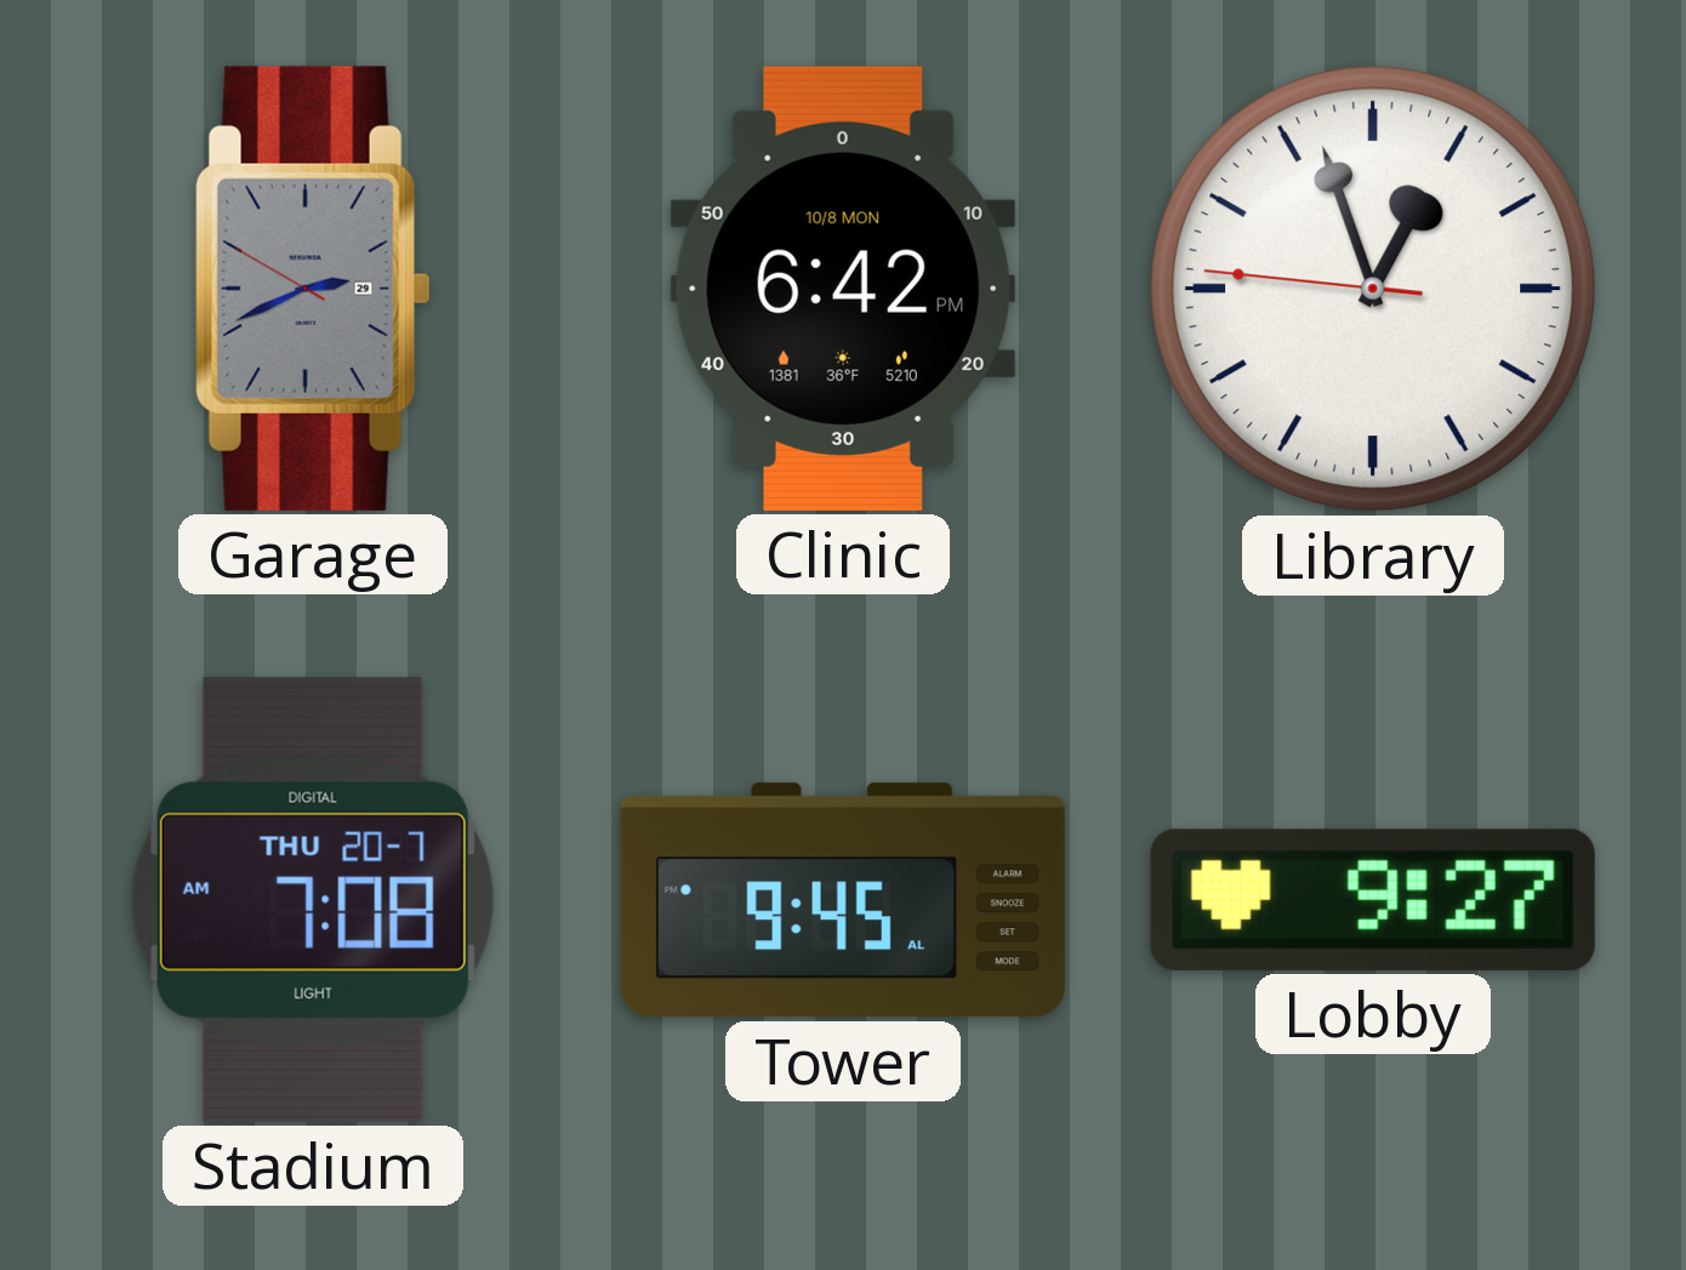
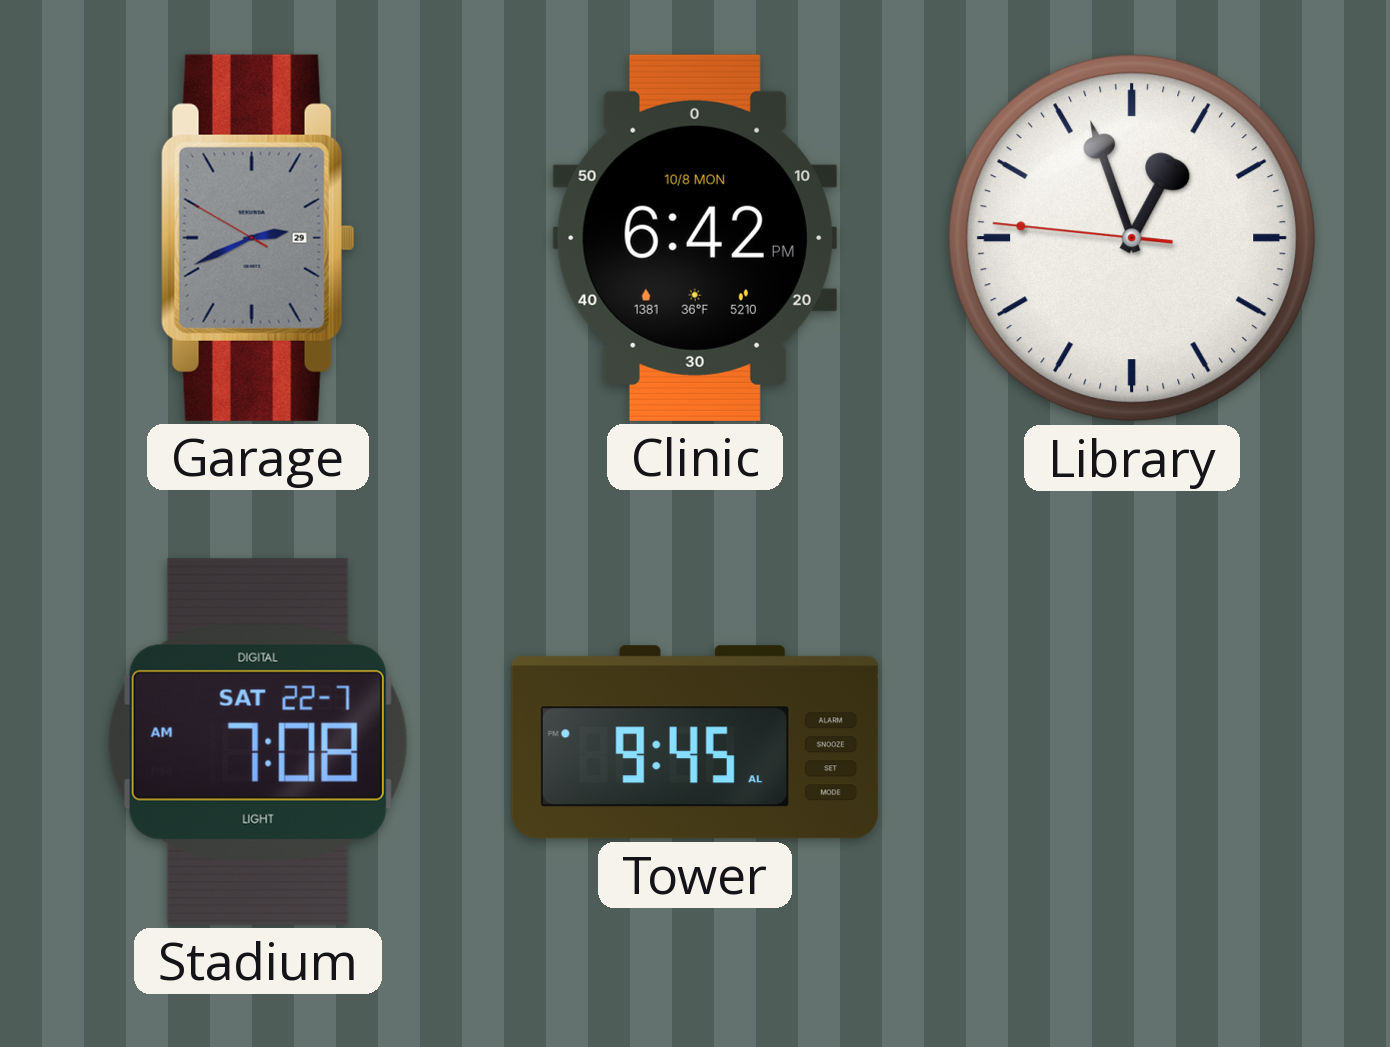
Stadium date: THU 20-7 -> SAT 22-7
Lobby: 9:27 -> none
